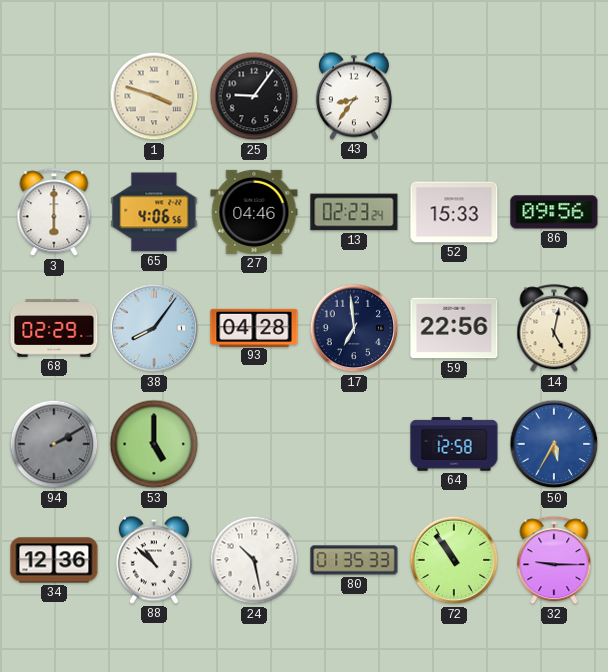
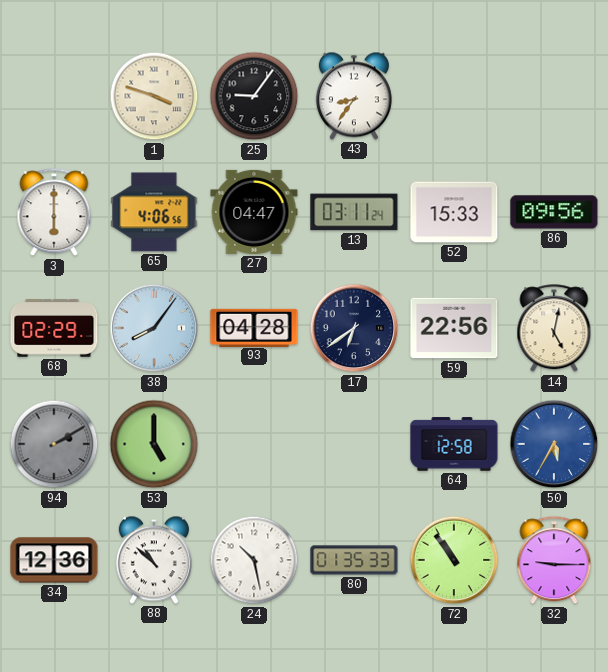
27: 04:46 -> 04:47
13: 02:23 -> 03:11
17: 6:59 -> 6:39
